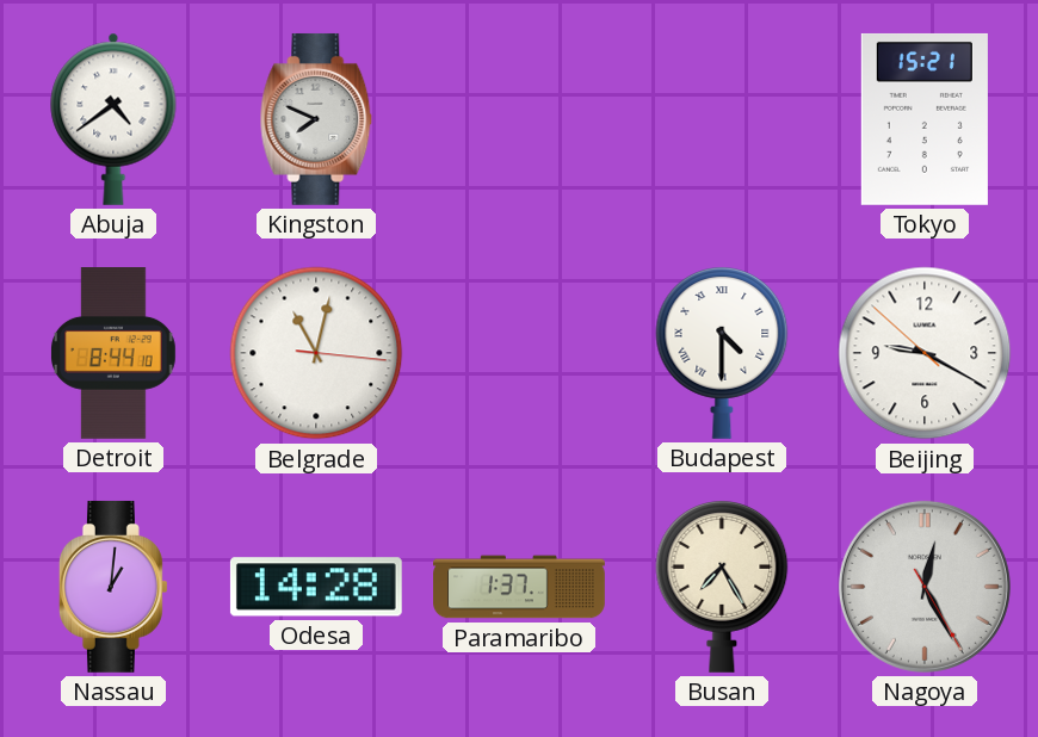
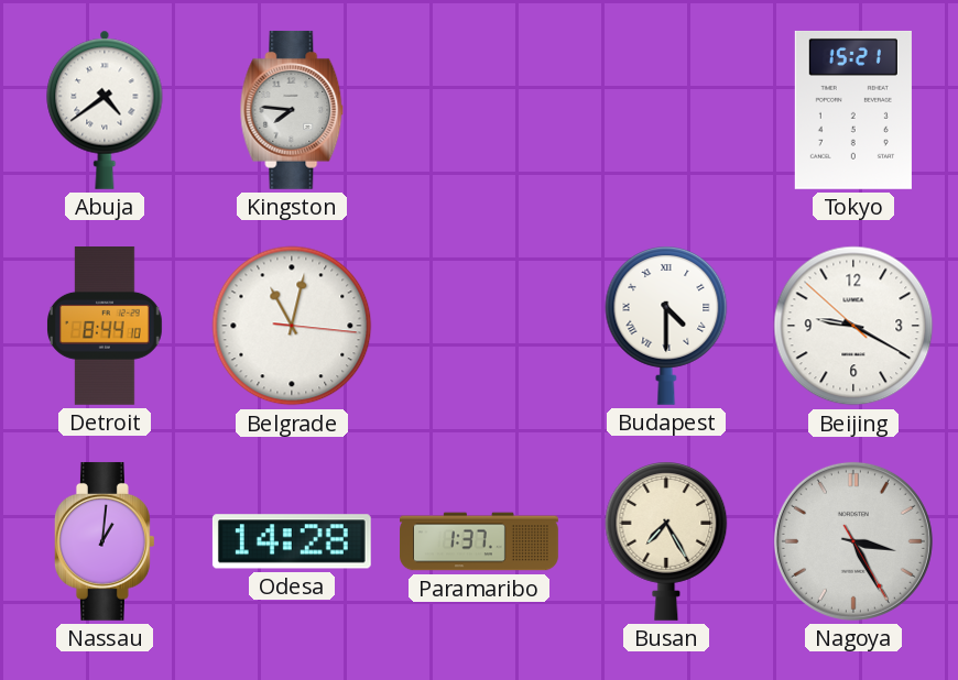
Kingston: 7:49 -> 7:46
Nagoya: 12:25 -> 3:25
